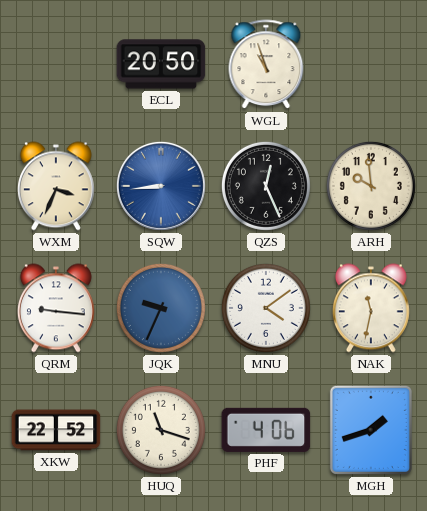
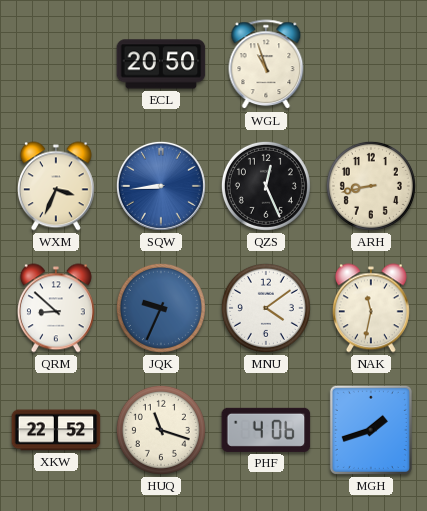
ARH: 9:59 -> 8:43
QRM: 9:16 -> 8:52
